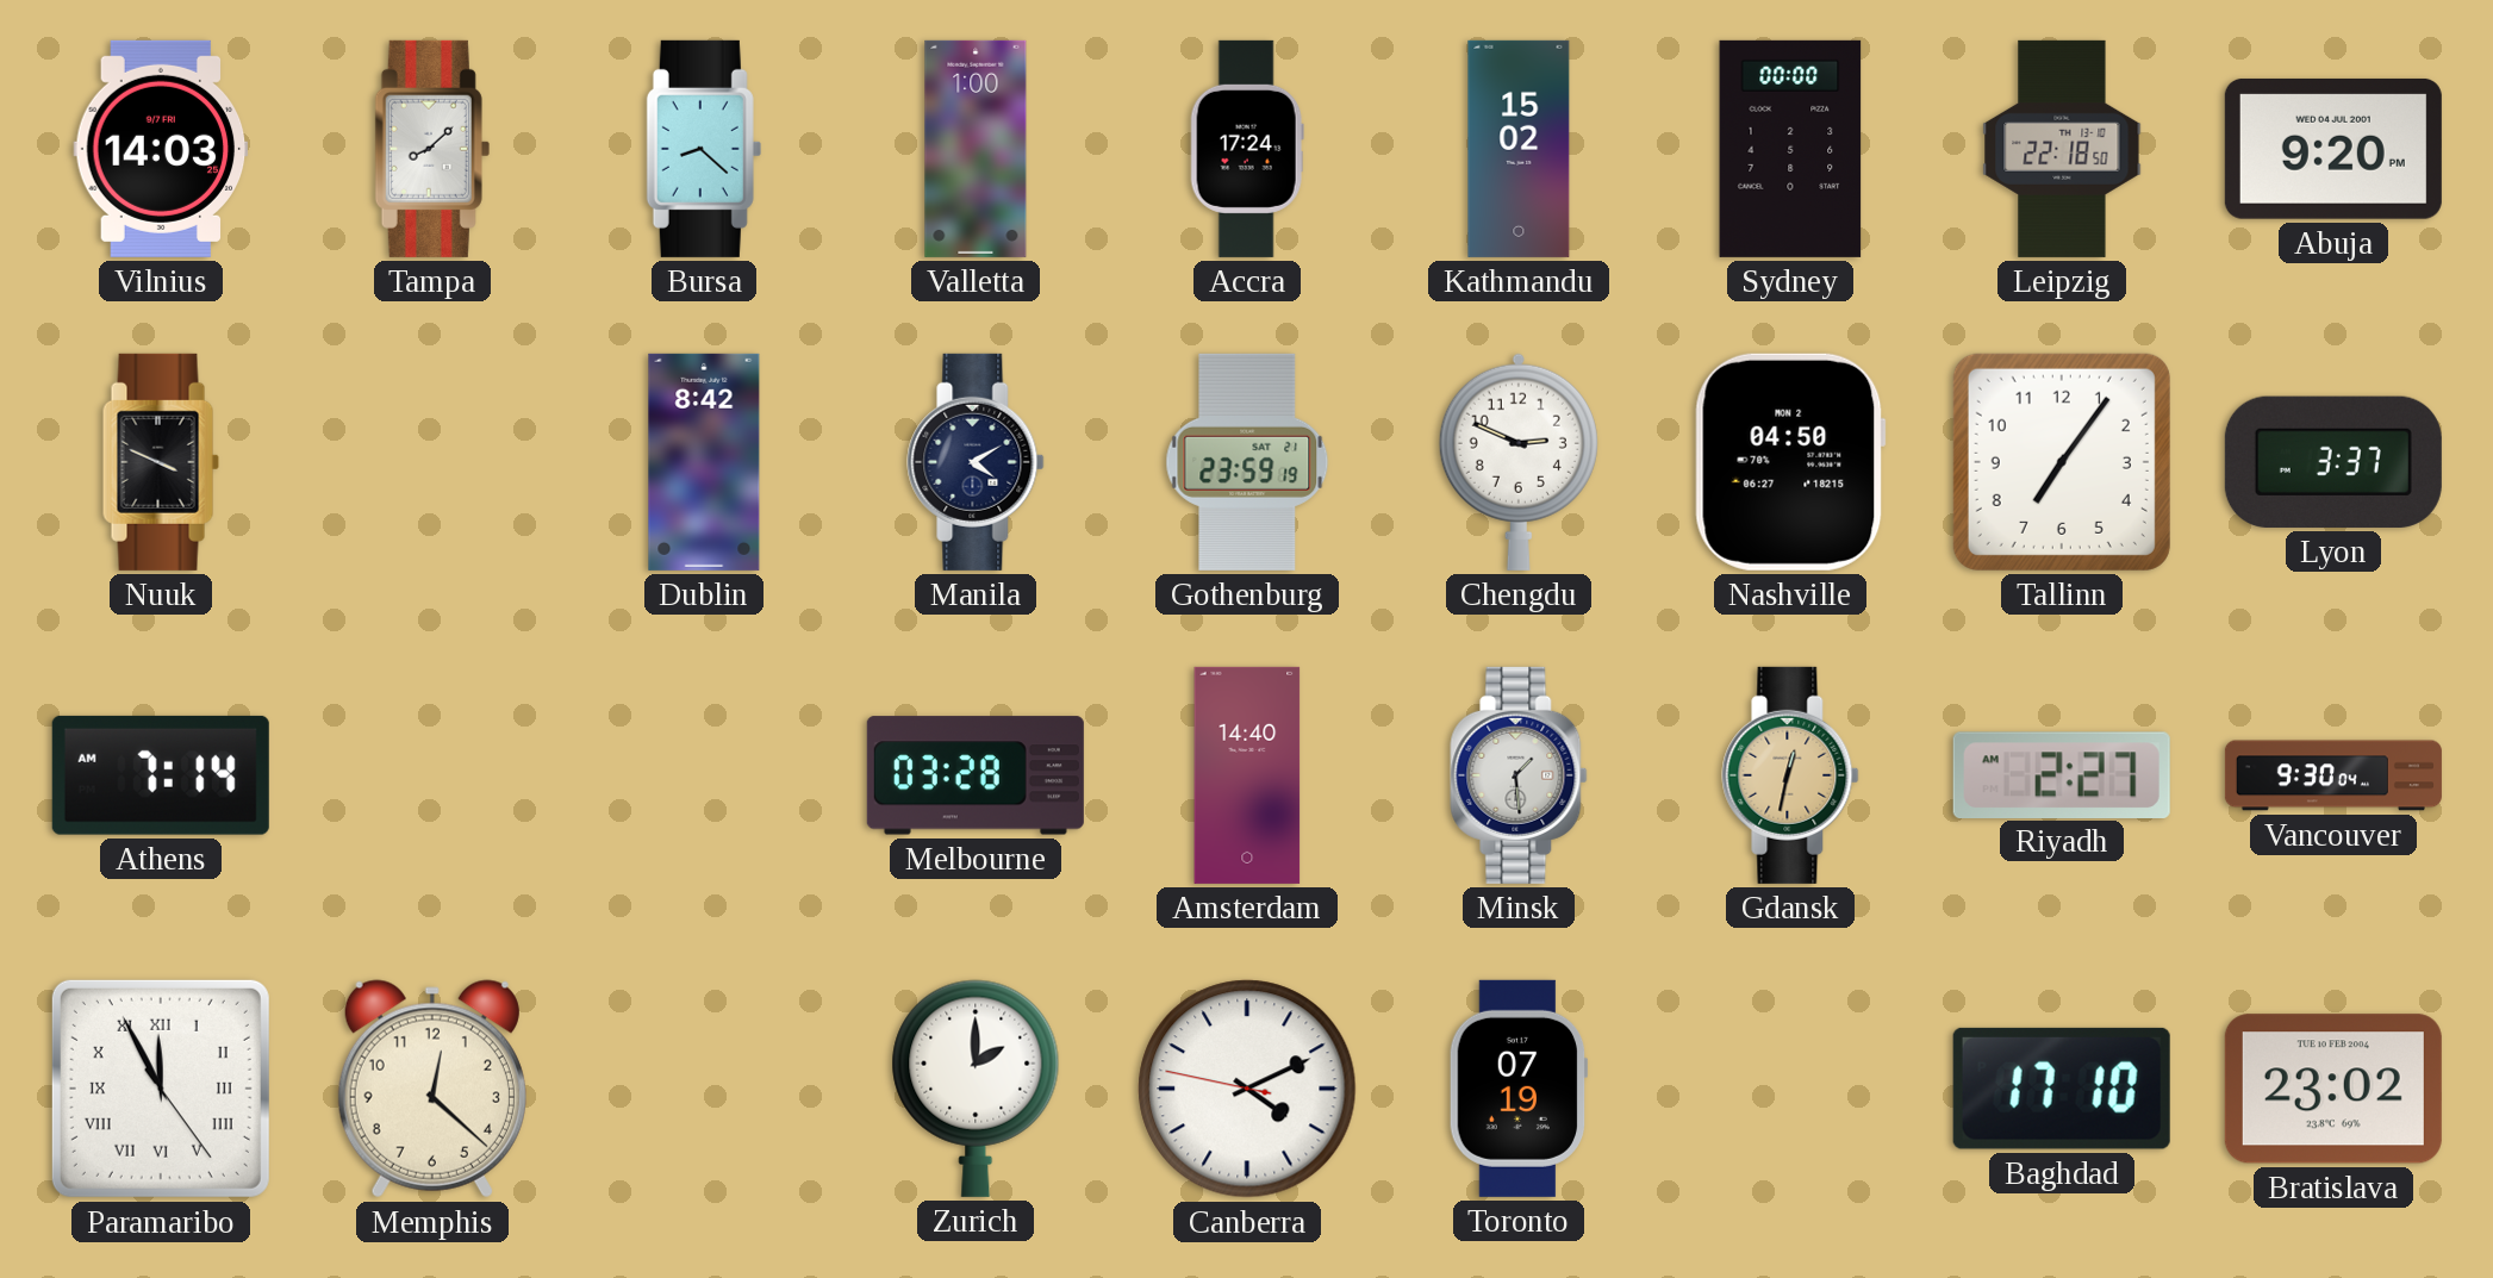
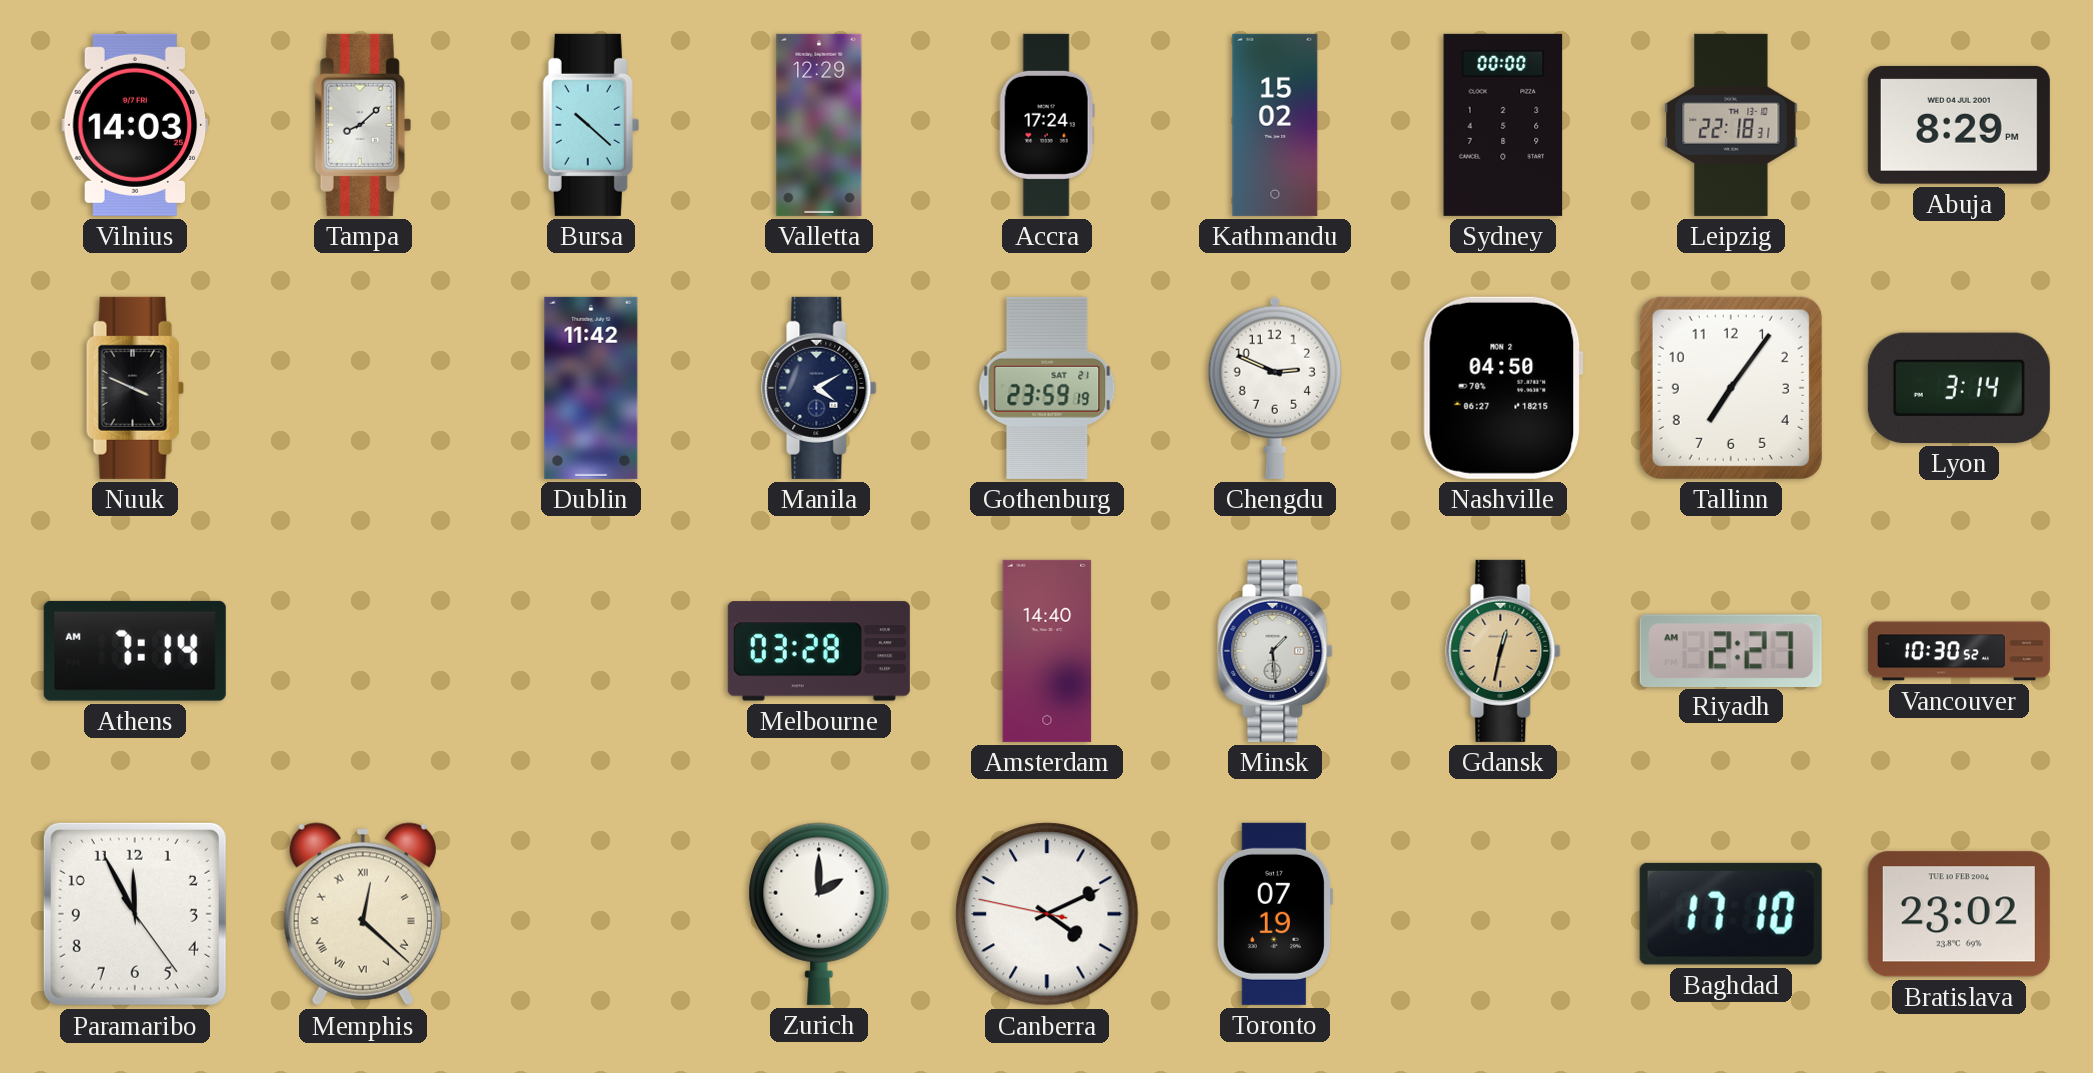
Bursa: 8:22 -> 10:22
Valletta: 1:00 -> 12:29
Leipzig: 22:18:50 -> 22:18:31
Abuja: 9:20 -> 8:29
Dublin: 8:42 -> 11:42
Lyon: 3:37 -> 3:14
Vancouver: 9:30 -> 10:30
Paramaribo numerals: Roman -> Arabic
Memphis numerals: Arabic -> Roman
